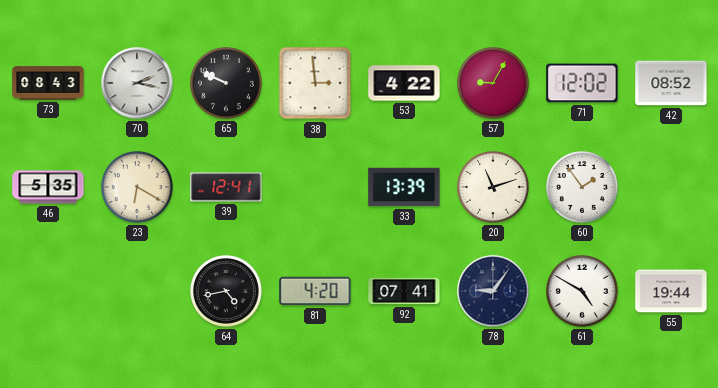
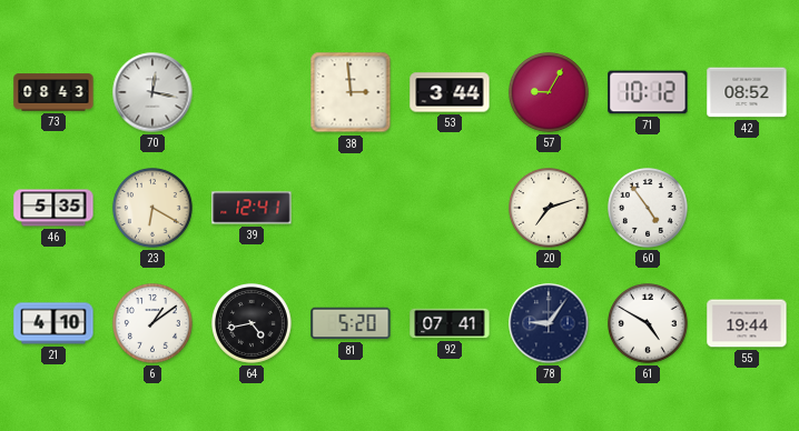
70: 2:17 -> 12:17
65: 9:49 -> none
53: 4:22 -> 3:44
71: 12:02 -> 10:12
33: 13:39 -> none
20: 11:12 -> 7:12
60: 1:54 -> 4:54
21: none -> 4:10
6: none -> 1:09
81: 4:20 -> 5:20
